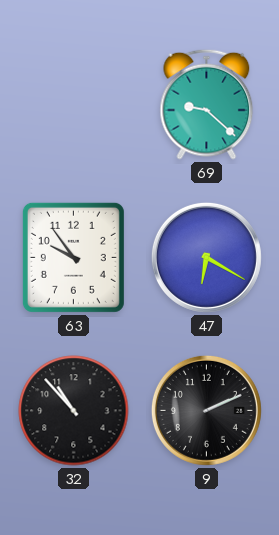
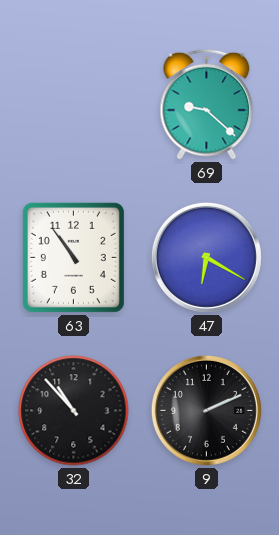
63: 9:54 -> 10:54
